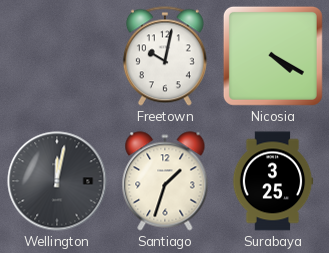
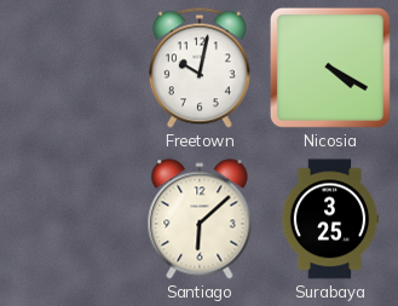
Wellington: 12:02 -> none
Santiago: 1:33 -> 6:08
